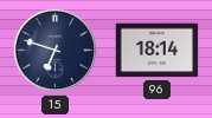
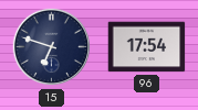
96: 18:14 -> 17:54
